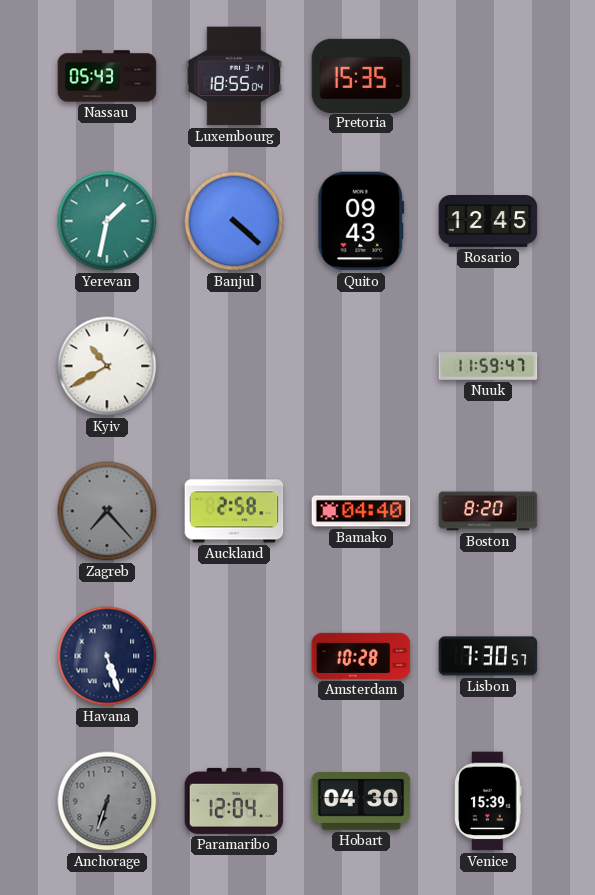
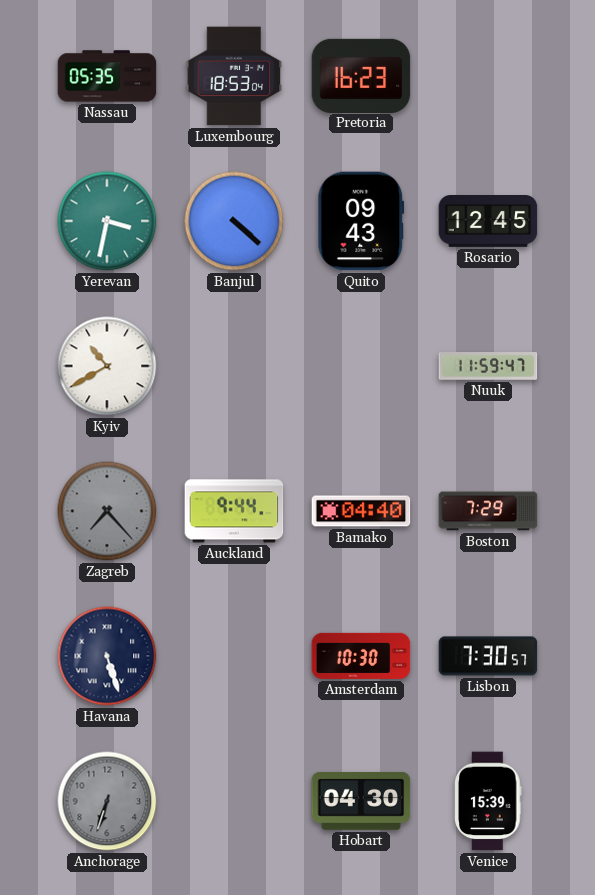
Nassau: 05:43 -> 05:35
Luxembourg: 18:55 -> 18:53
Pretoria: 15:35 -> 16:23
Yerevan: 1:32 -> 3:32
Auckland: 2:58 -> 9:44
Boston: 8:20 -> 7:29
Amsterdam: 10:28 -> 10:30
Paramaribo: 12:04 -> none
